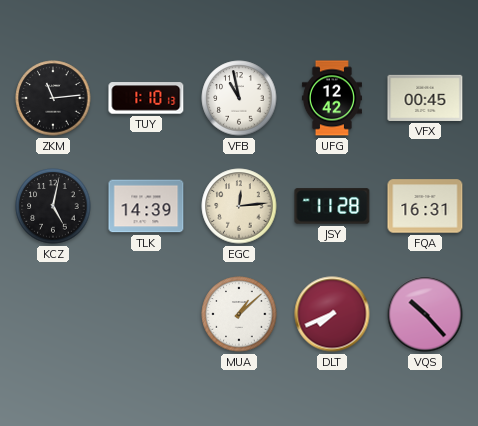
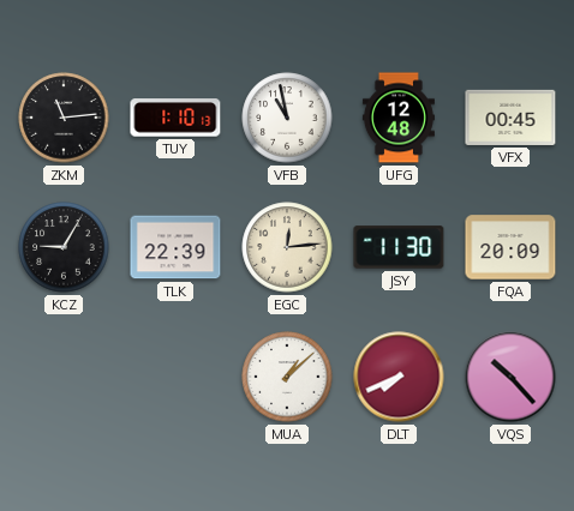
UFG: 12:42 -> 12:48
KCZ: 5:02 -> 9:05
TLK: 14:39 -> 22:39
JSY: 11:28 -> 11:30
FQA: 16:31 -> 20:09
